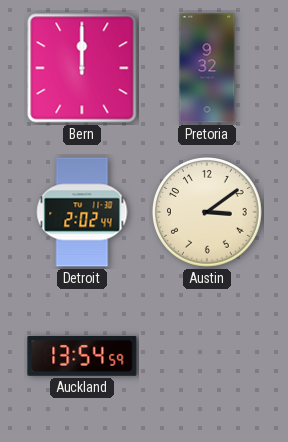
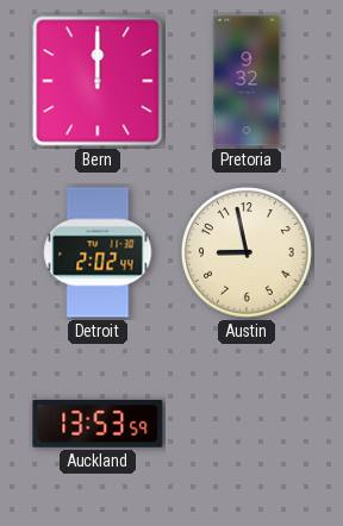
Austin: 3:09 -> 8:58
Auckland: 13:54 -> 13:53
